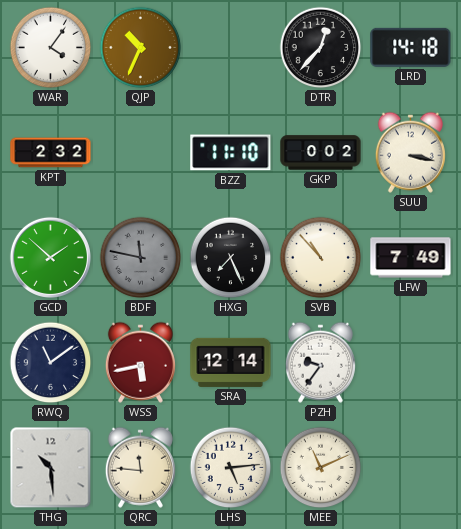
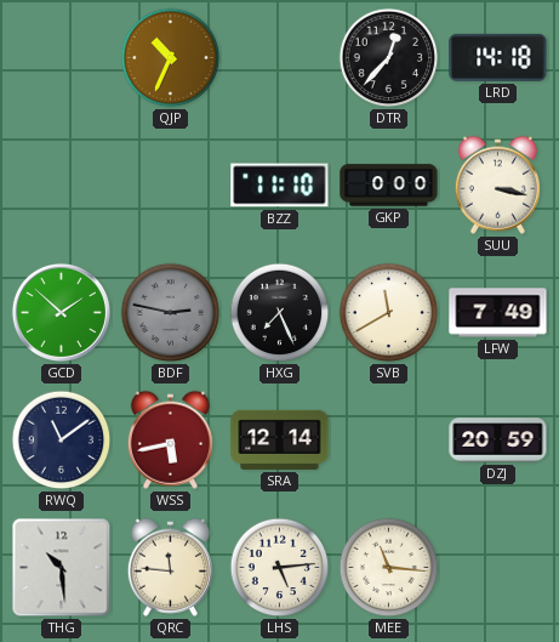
WAR: 4:06 -> none
KPT: 2:32 -> none
GKP: 0:02 -> 0:00
BDF: 11:47 -> 2:47
SVB: 10:53 -> 11:40
PZH: 9:36 -> none
DZJ: none -> 20:59
MEE: 11:11 -> 11:16
